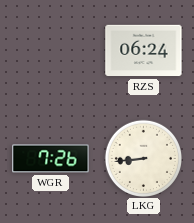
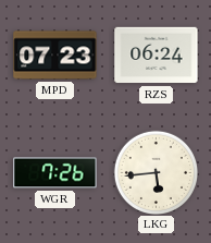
MPD: none -> 07:23
LKG: 8:44 -> 5:44
